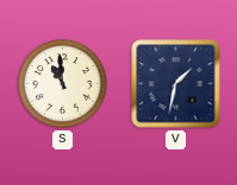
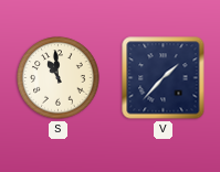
V: 1:32 -> 1:37
